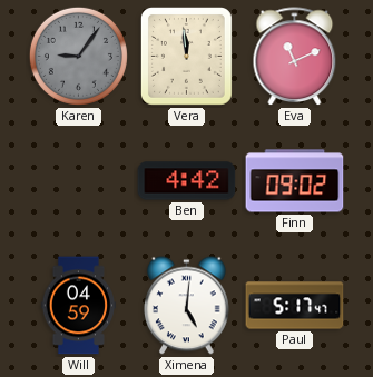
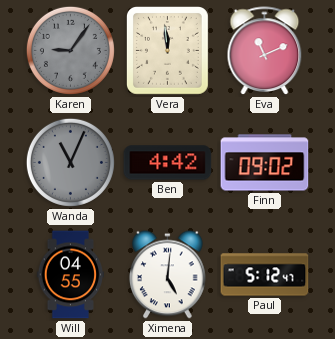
Wanda: none -> 11:04
Will: 04:59 -> 04:55
Paul: 5:17 -> 5:12
